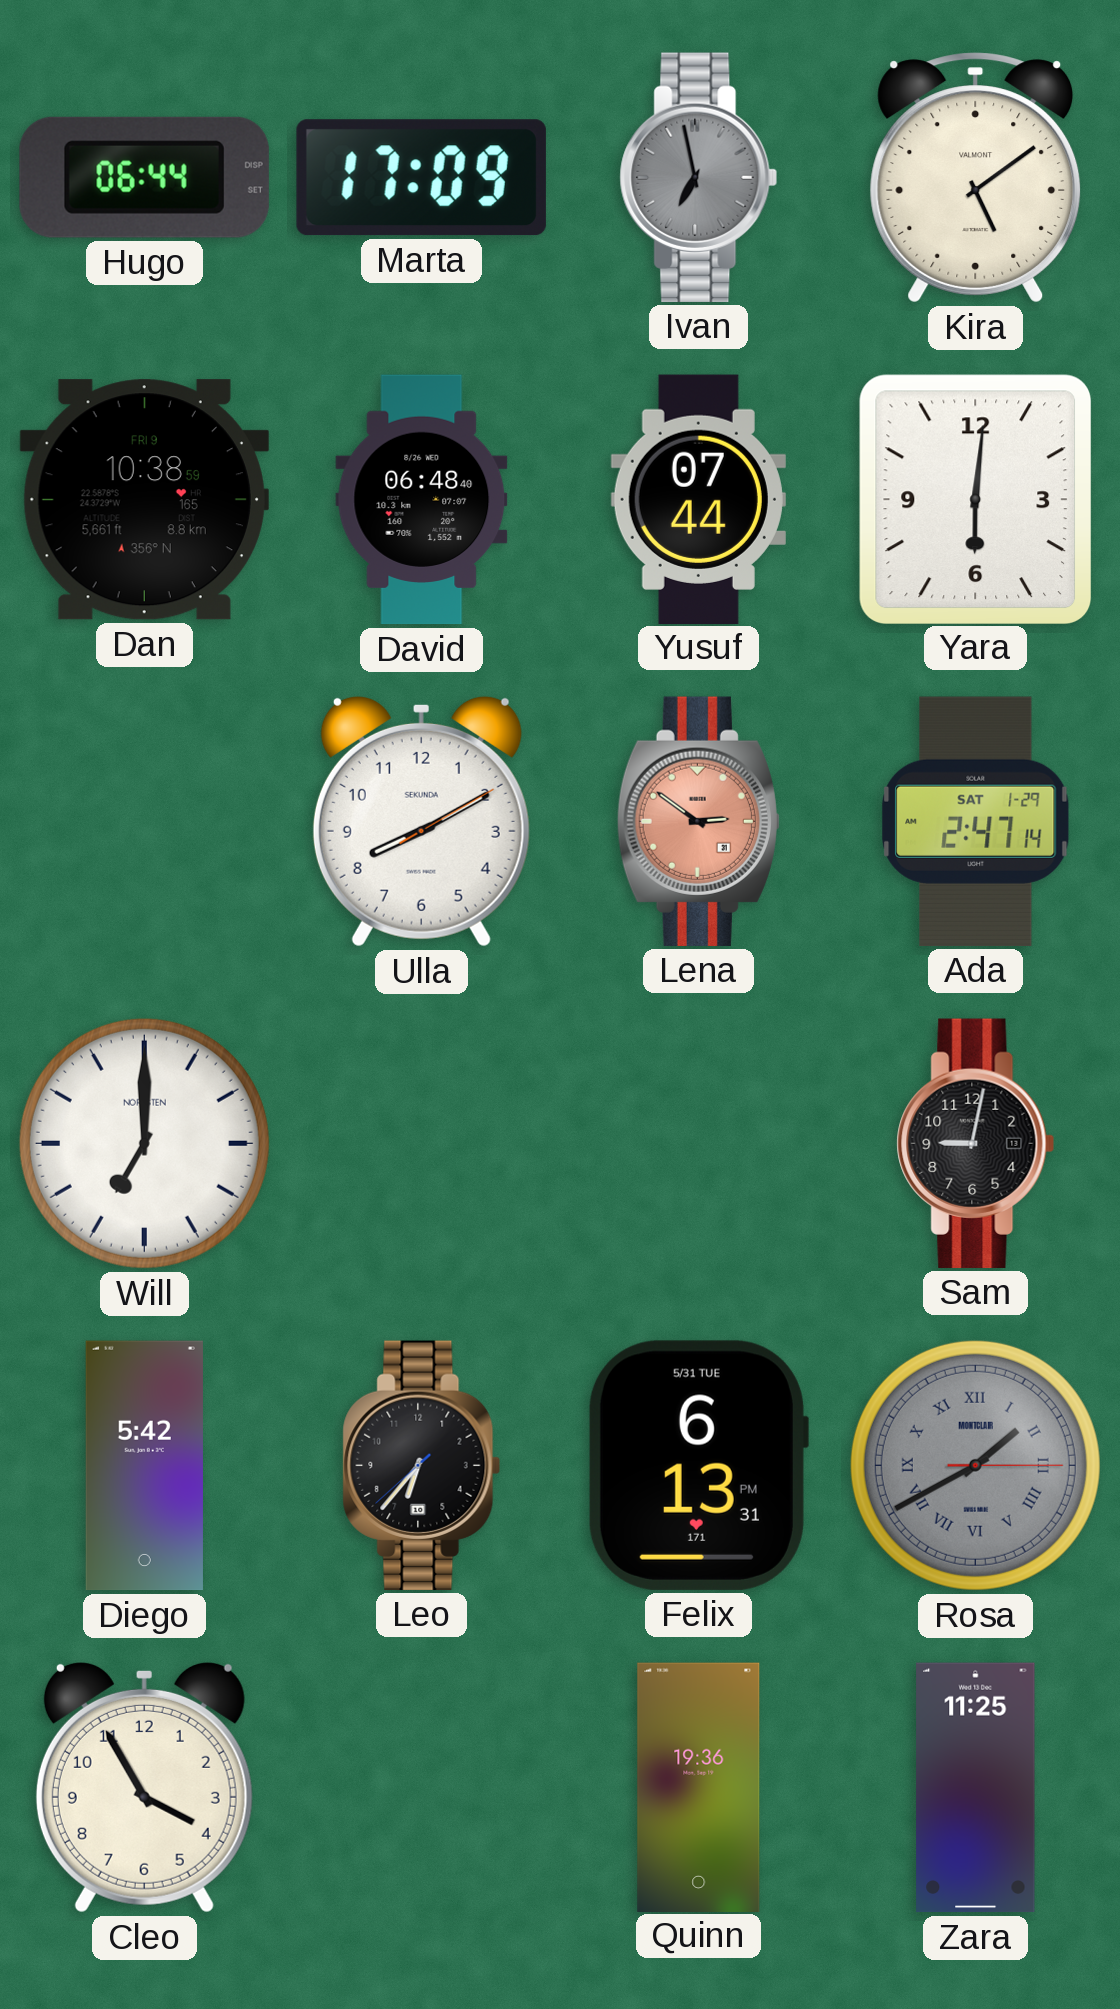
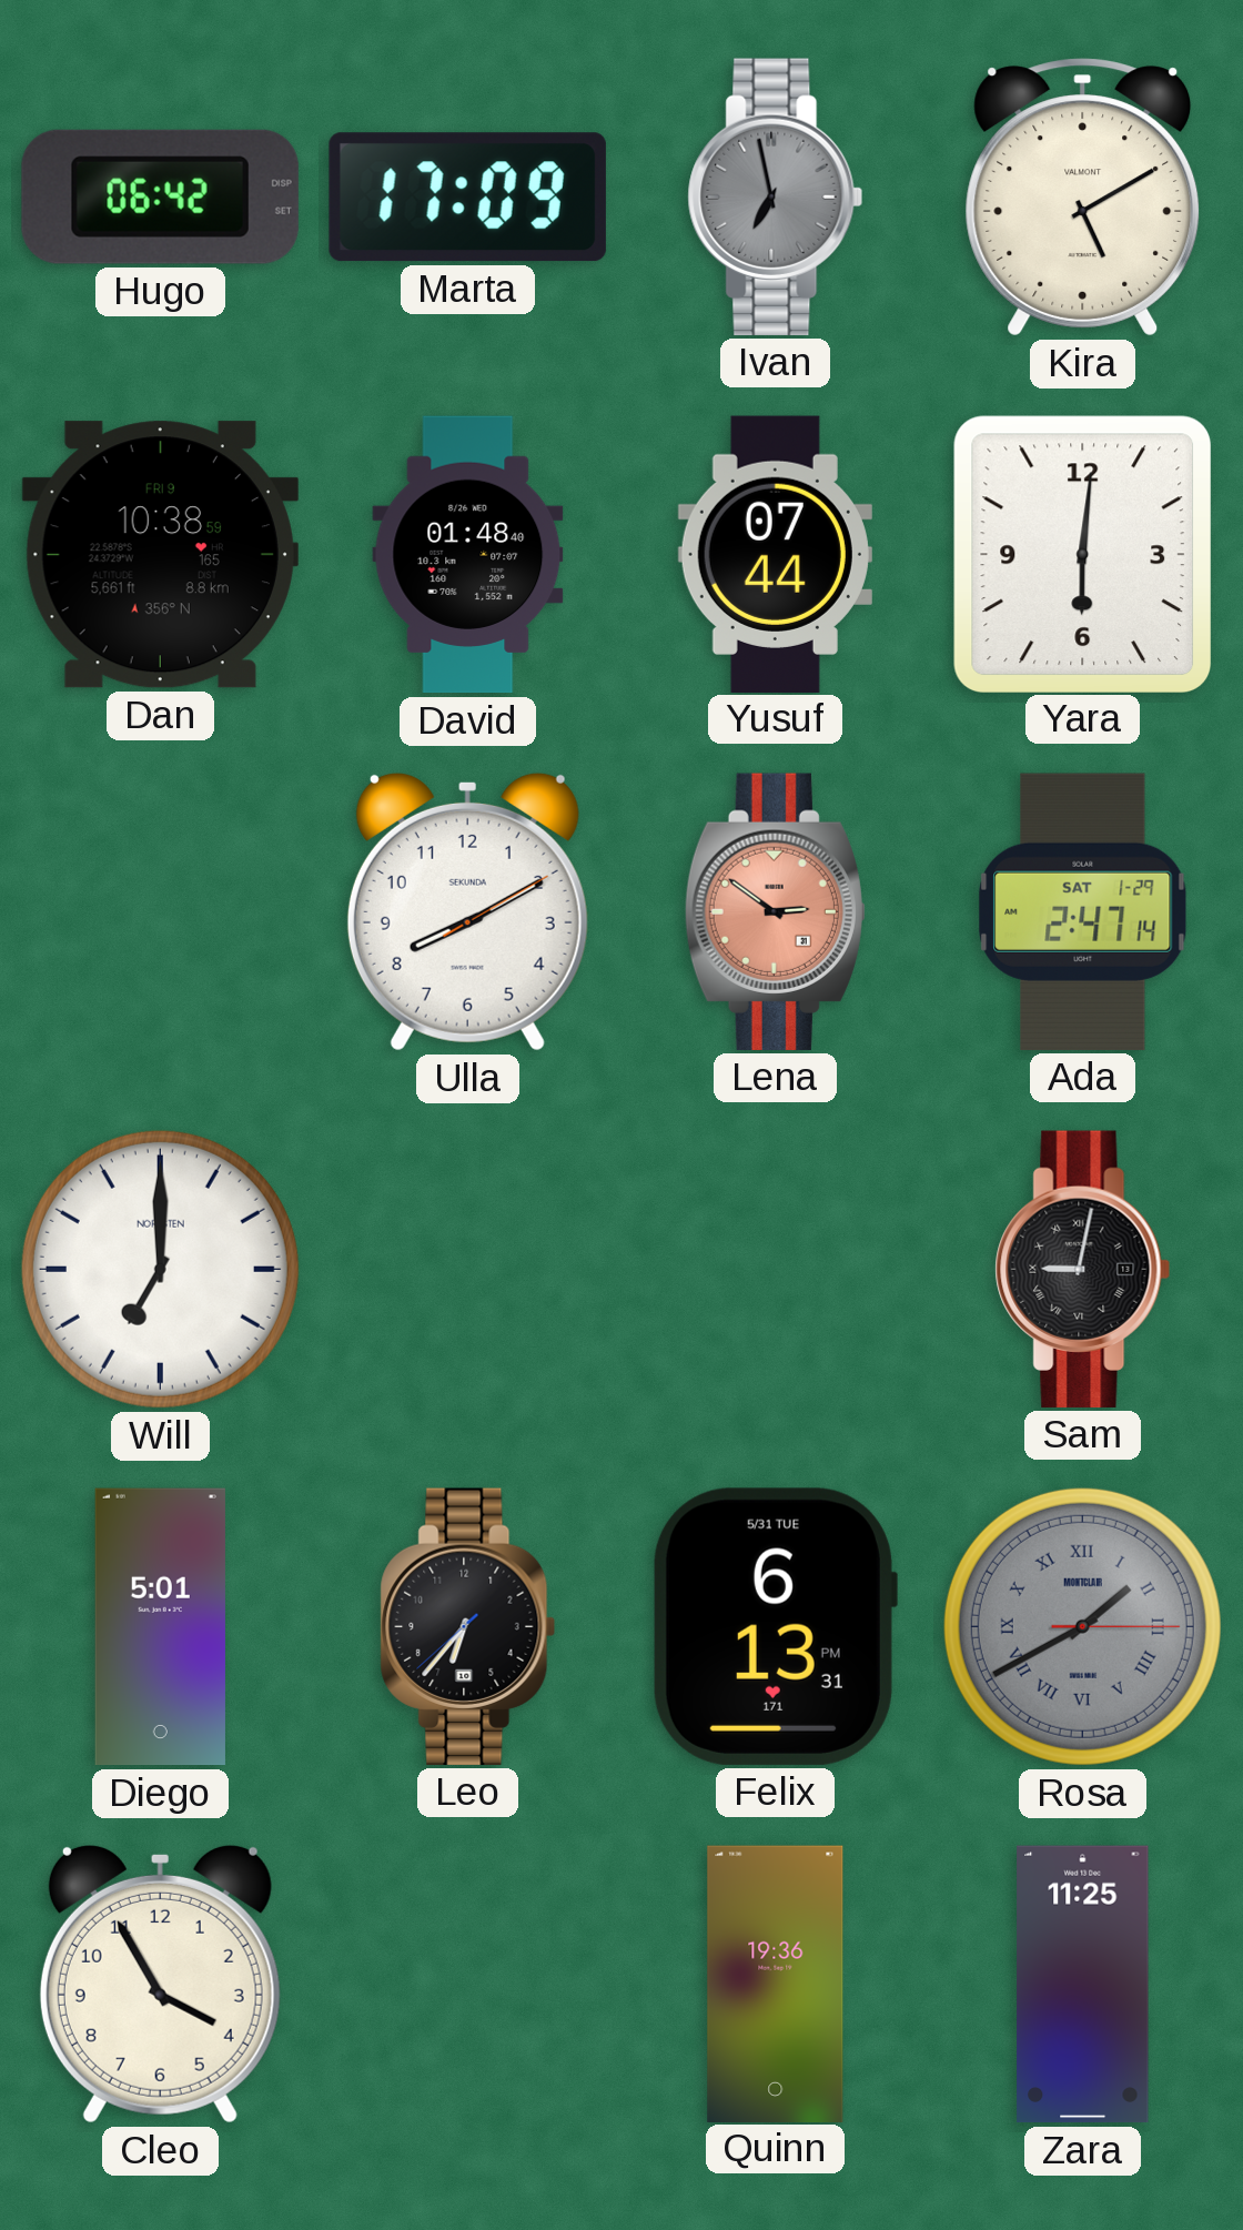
Hugo: 06:44 -> 06:42
Kira: 5:09 -> 5:10
David: 06:48 -> 01:48
Sam numerals: Arabic -> Roman
Diego: 5:42 -> 5:01
